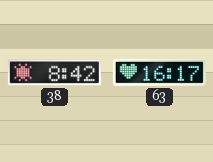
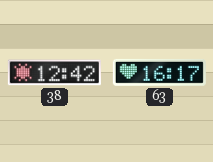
38: 8:42 -> 12:42
